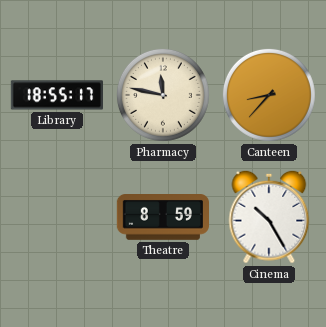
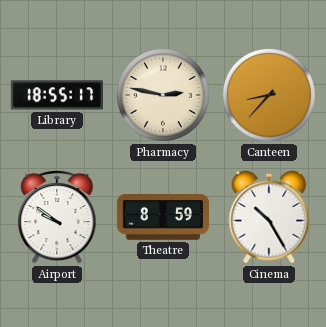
Pharmacy: 11:47 -> 2:47
Airport: none -> 9:51
